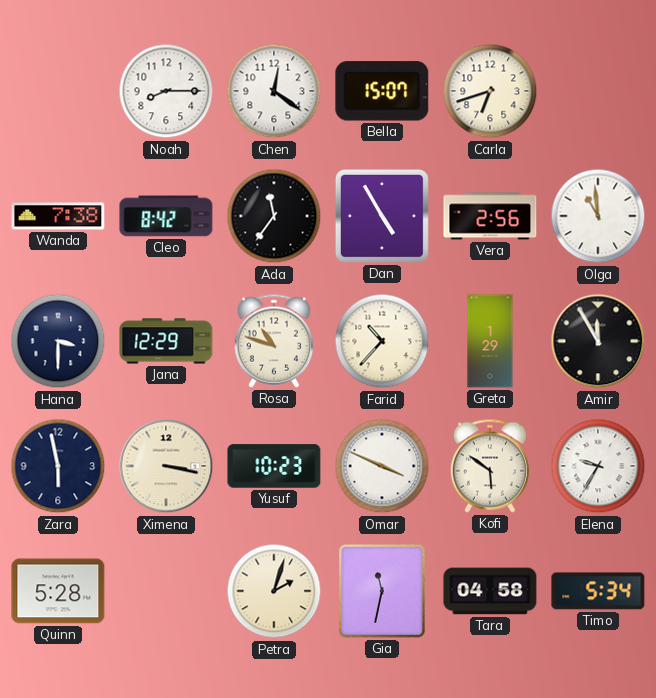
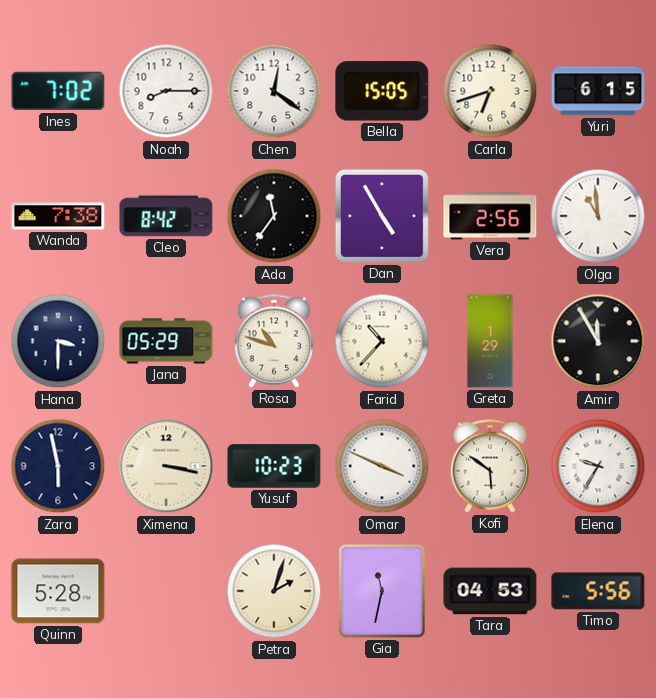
Ines: none -> 7:02
Bella: 15:07 -> 15:05
Yuri: none -> 6:15
Jana: 12:29 -> 05:29
Tara: 04:58 -> 04:53
Timo: 5:34 -> 5:56
